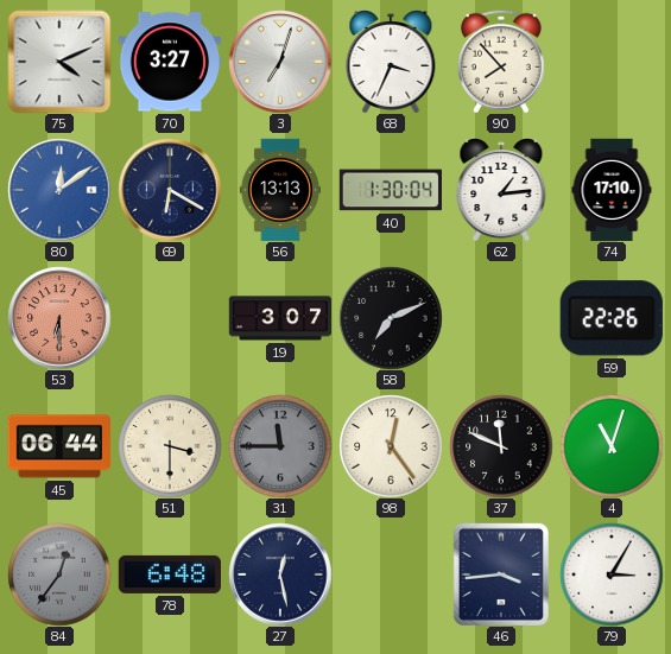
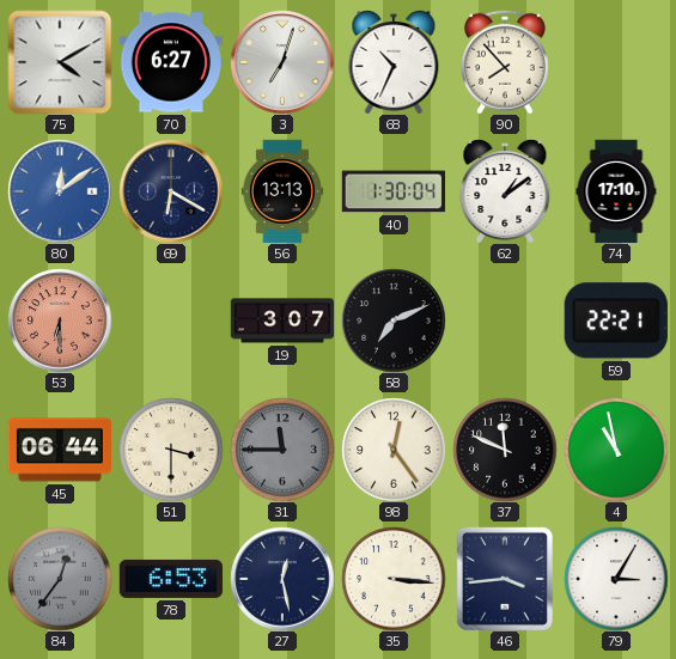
75: 4:11 -> 4:10
70: 3:27 -> 6:27
68: 3:34 -> 10:34
62: 1:14 -> 1:09
59: 22:26 -> 22:21
4: 11:03 -> 10:58
78: 6:48 -> 6:53
35: none -> 3:16
